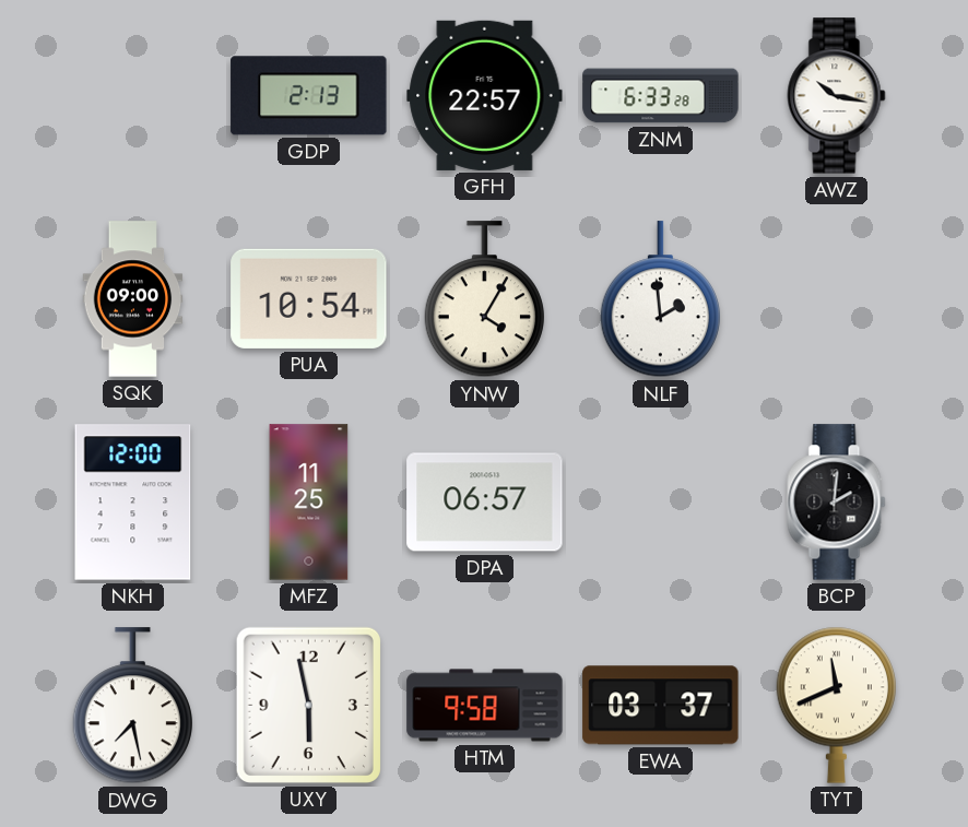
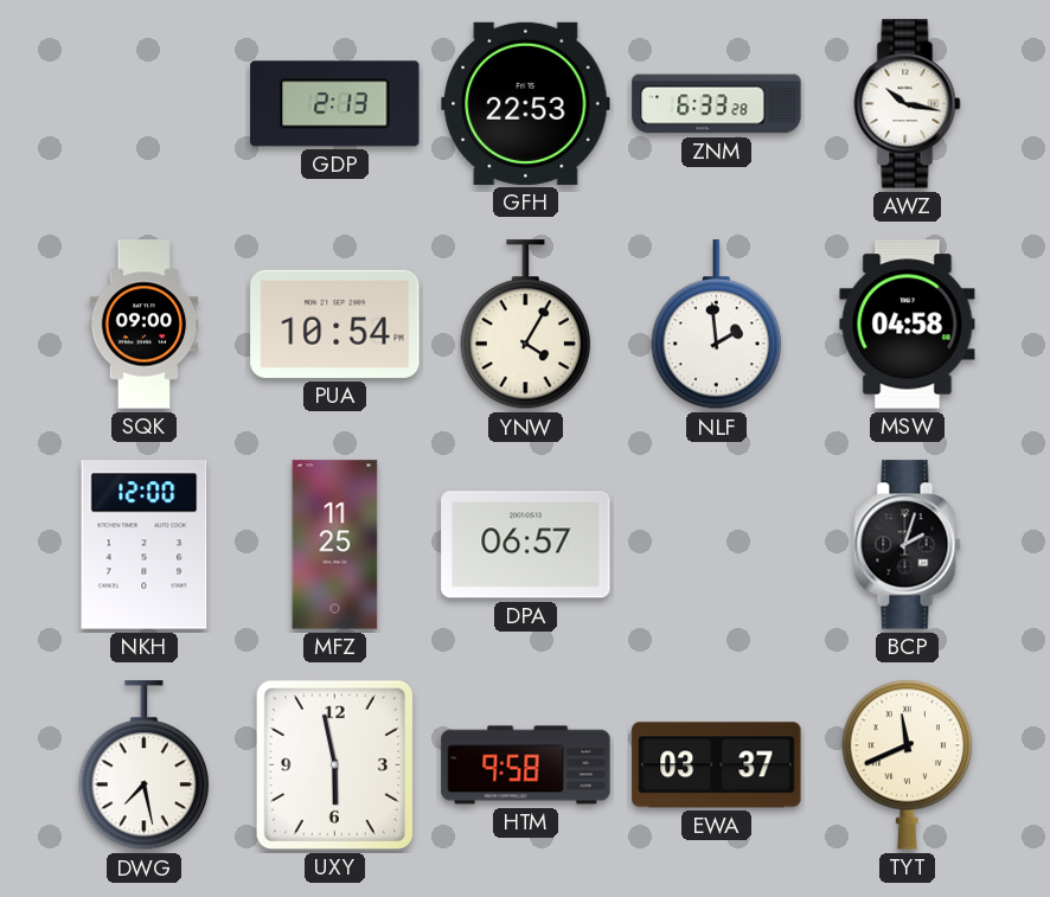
GFH: 22:57 -> 22:53
MSW: none -> 04:58
BCP: 2:01 -> 2:03
